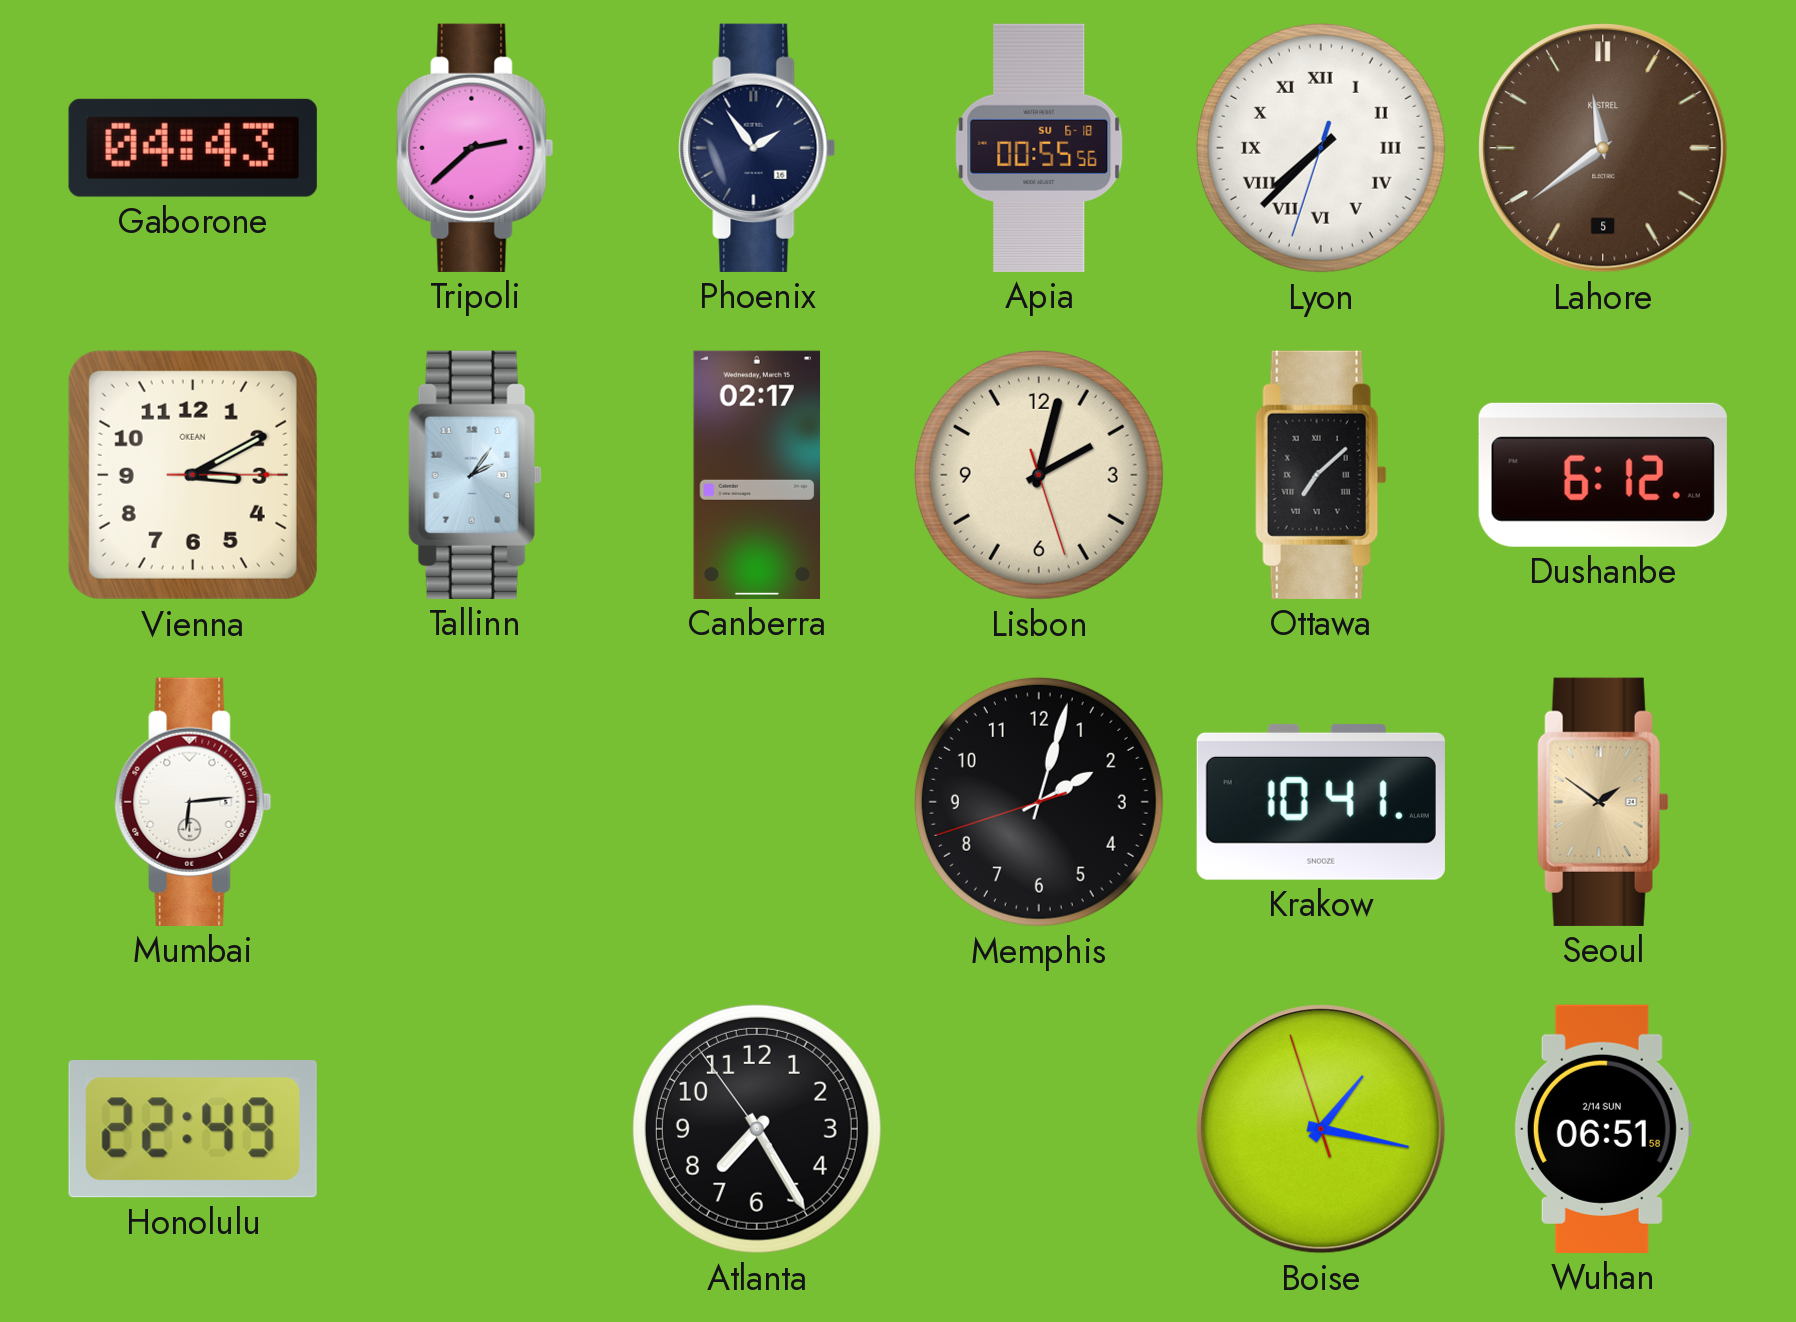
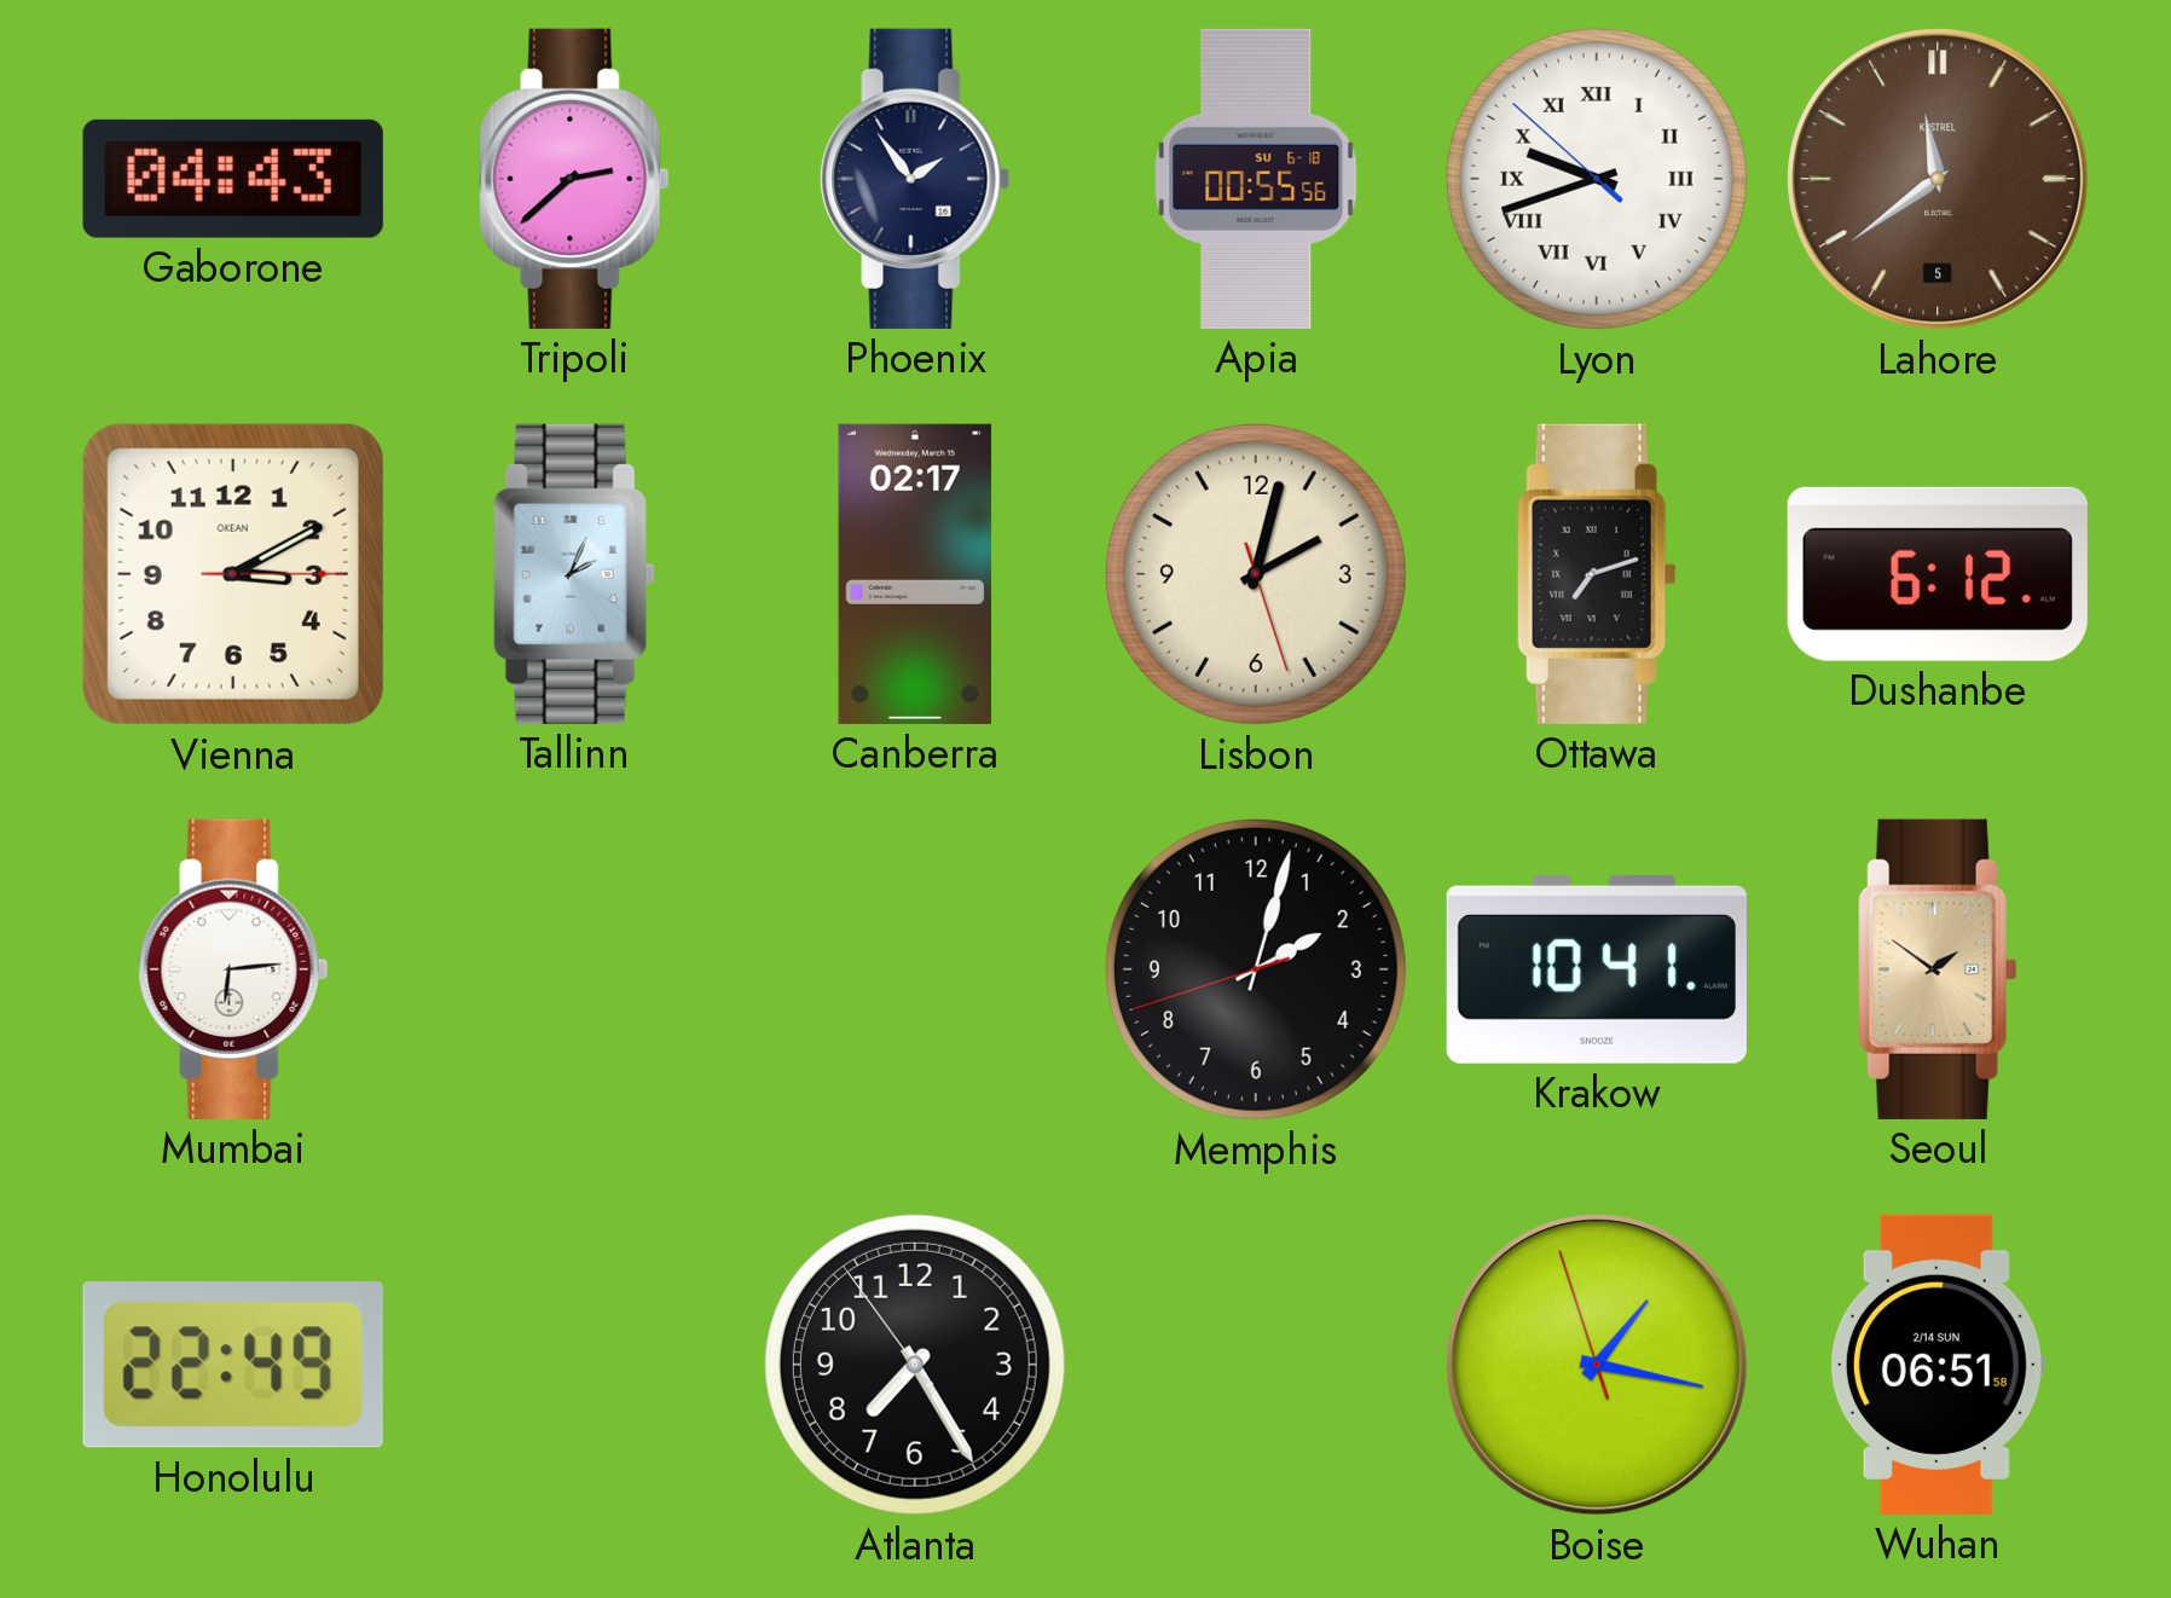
Lyon: 7:37 -> 9:41
Tallinn: 2:06 -> 2:04
Ottawa: 7:08 -> 7:12
